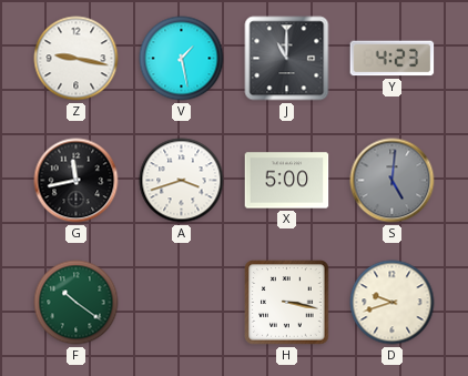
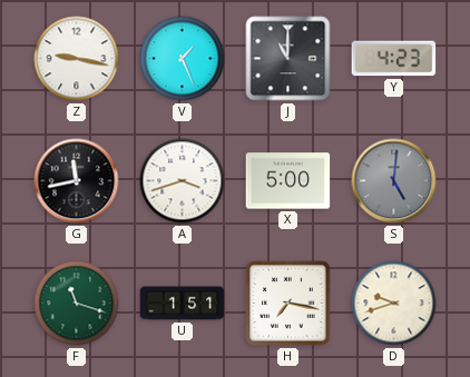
V: 1:28 -> 1:26
F: 10:21 -> 11:18
U: none -> 1:51
H: 3:17 -> 7:17
